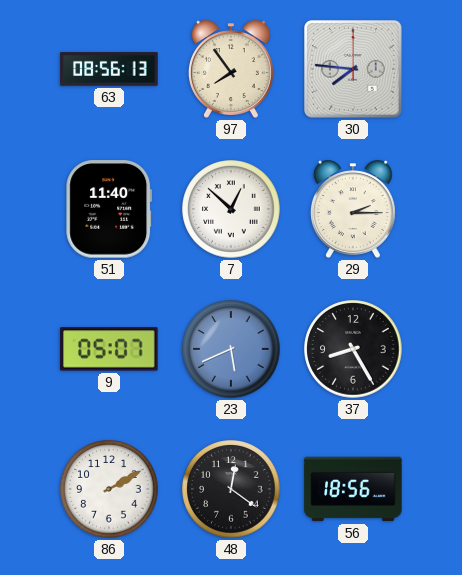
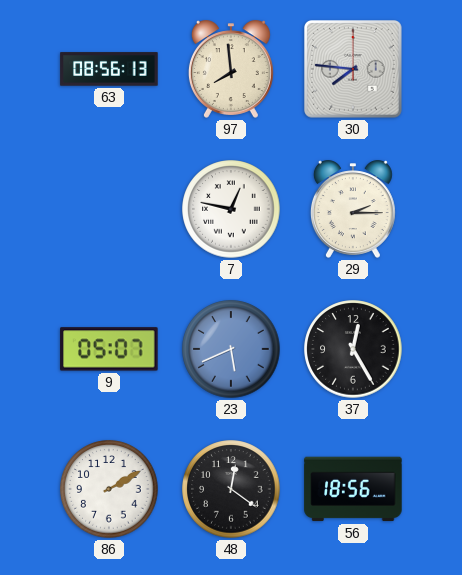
97: 7:54 -> 7:59
51: 11:40 -> none
7: 12:52 -> 12:47
37: 8:25 -> 12:25
